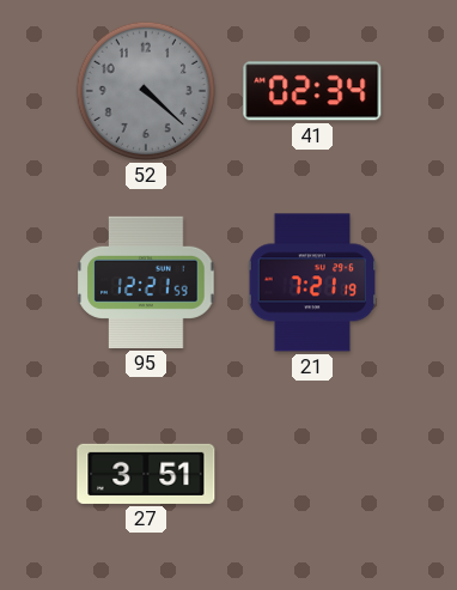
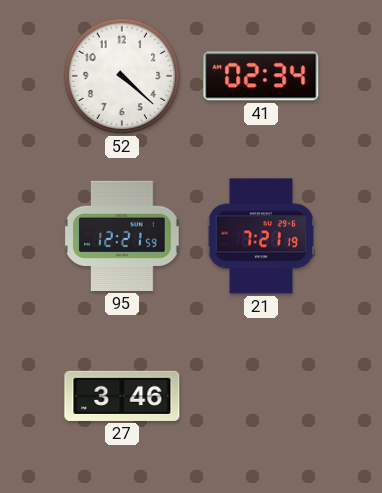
52 dial: grey -> white
27: 3:51 -> 3:46
